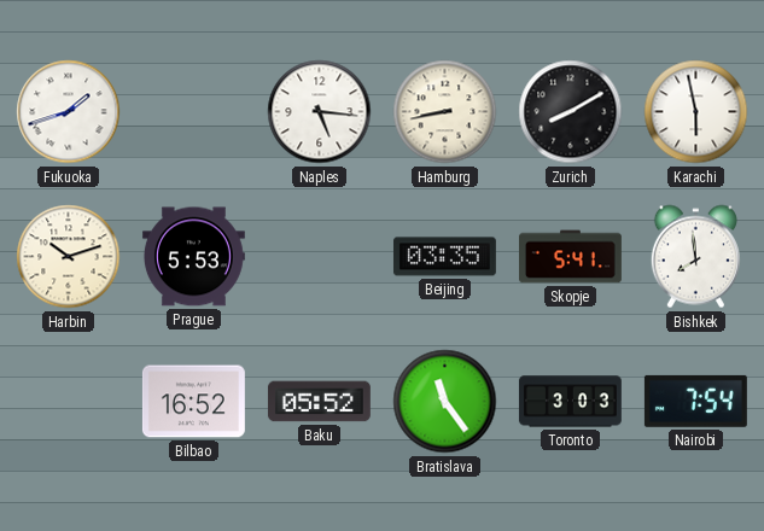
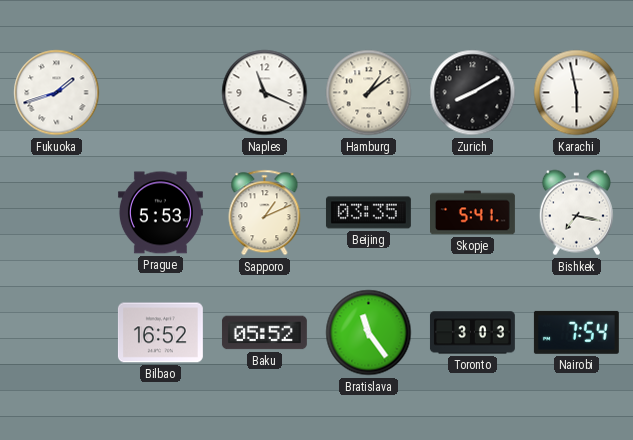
Naples: 5:16 -> 11:19
Hamburg: 8:43 -> 1:09
Harbin: 10:12 -> none
Sapporo: none -> 1:11
Bishkek: 7:59 -> 7:17
